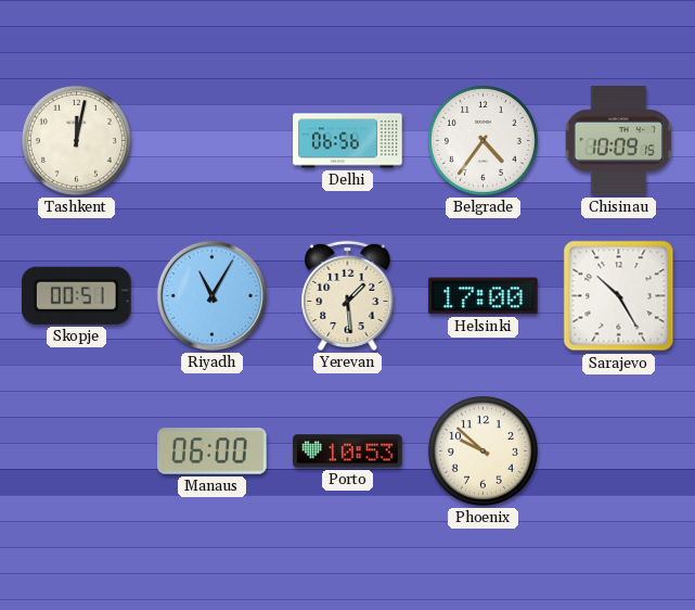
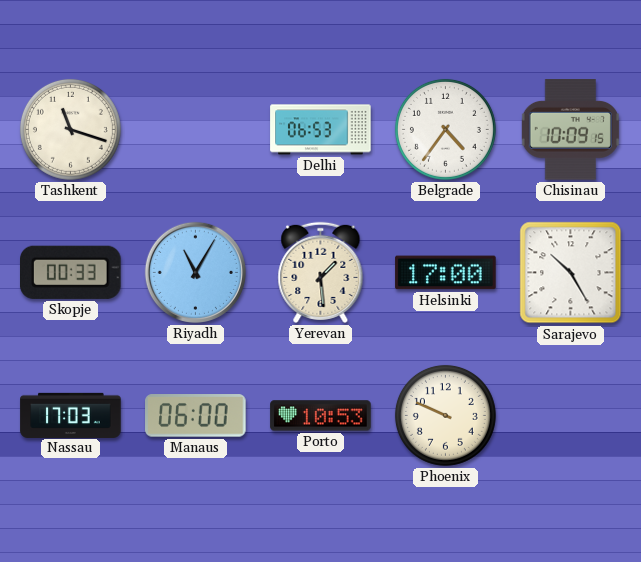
Tashkent: 12:02 -> 11:18
Delhi: 06:56 -> 06:53
Skopje: 00:51 -> 00:33
Nassau: none -> 17:03
Phoenix: 9:52 -> 9:49
